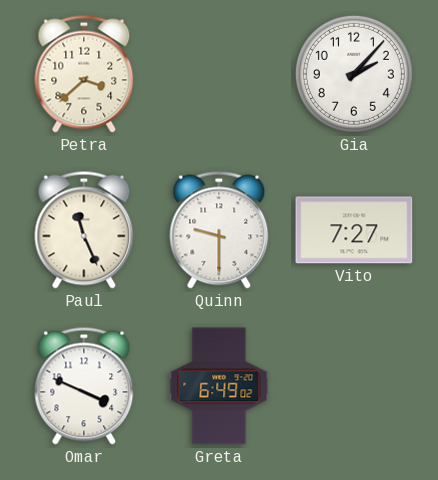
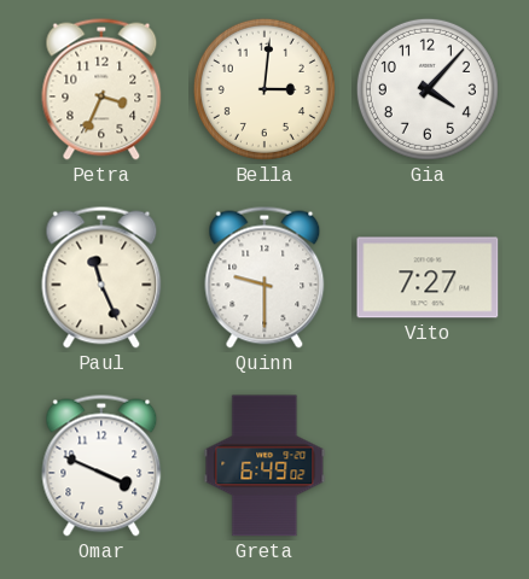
Petra: 3:38 -> 3:34
Bella: none -> 3:01
Gia: 2:07 -> 4:07
